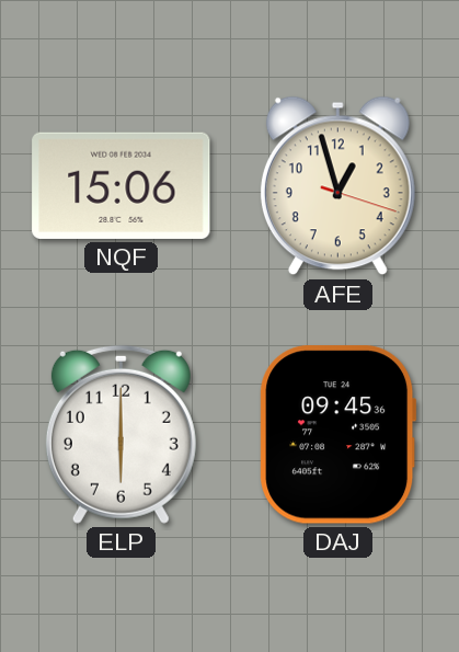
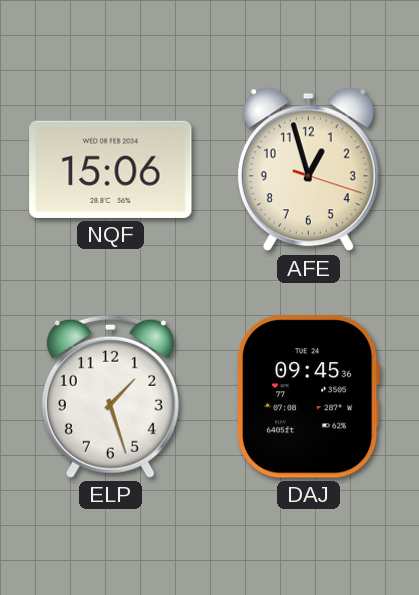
ELP: 6:00 -> 1:27
